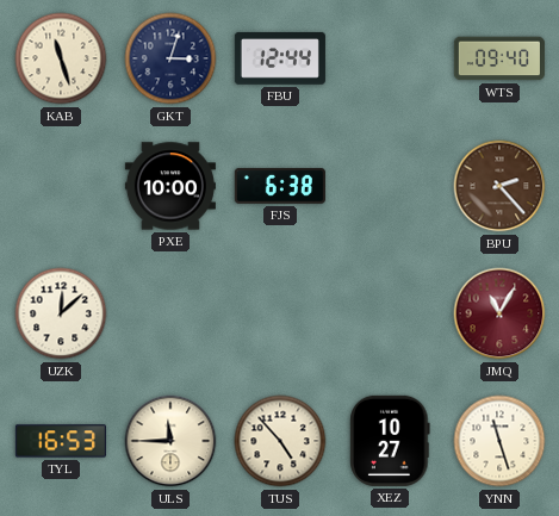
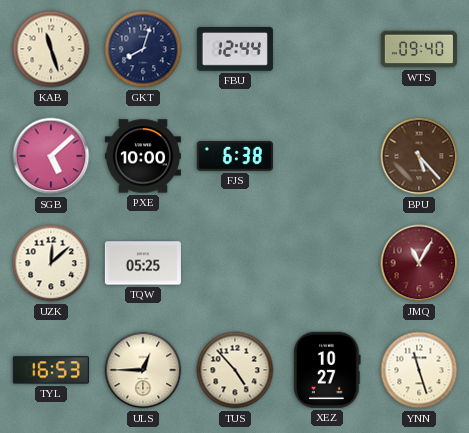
GKT: 3:03 -> 8:03
SGB: none -> 5:08
BPU: 2:23 -> 5:23
TQW: none -> 05:25
ULS: 11:45 -> 12:45
